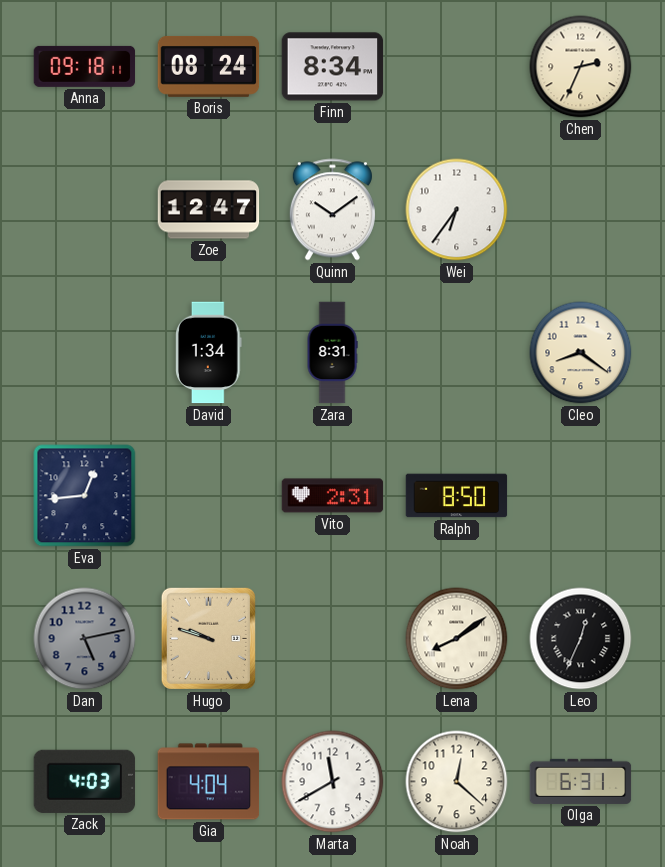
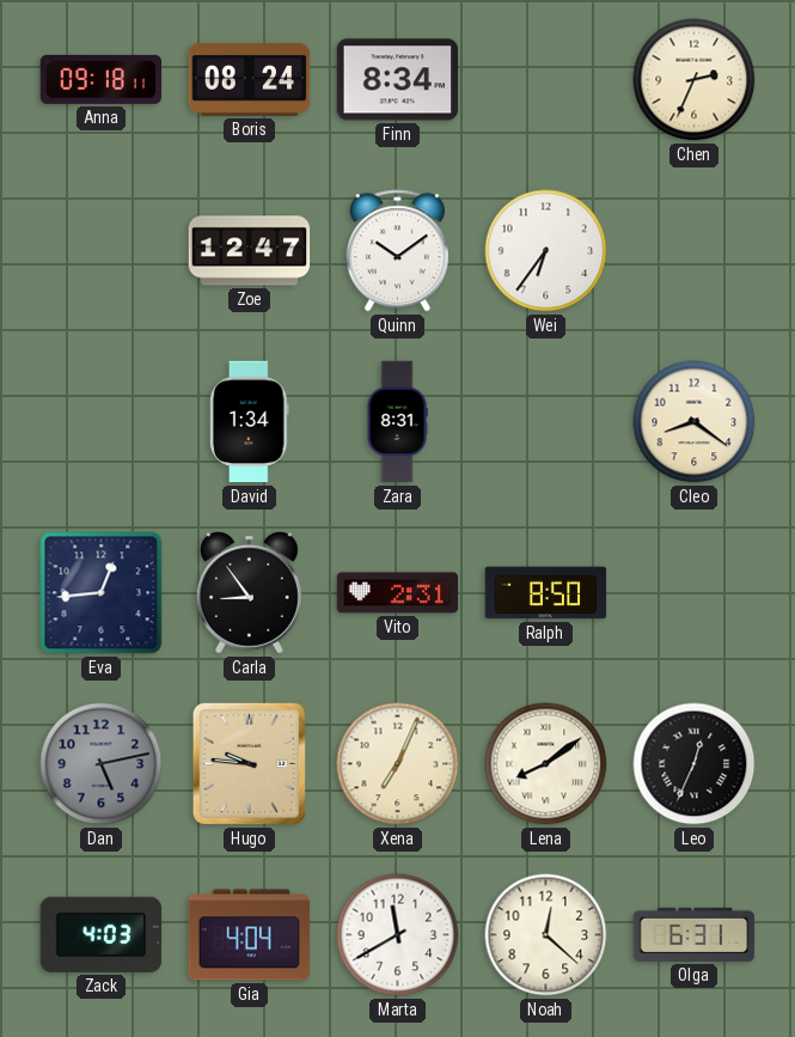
Carla: none -> 8:54
Hugo: 9:48 -> 9:46
Xena: none -> 7:04
